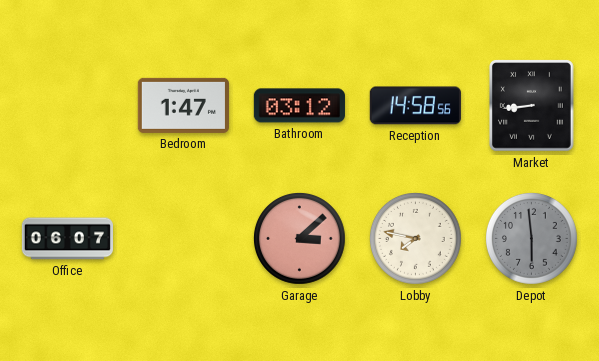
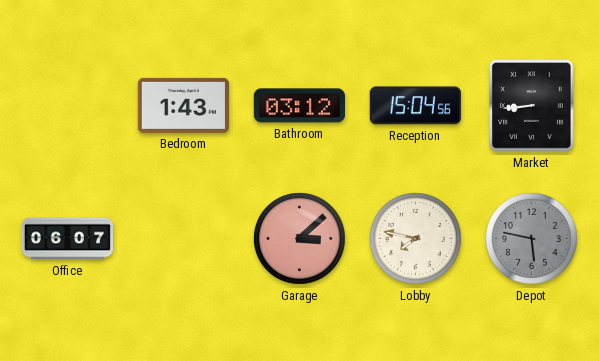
Bedroom: 1:47 -> 1:43
Reception: 14:58 -> 15:04
Depot: 5:59 -> 5:47
